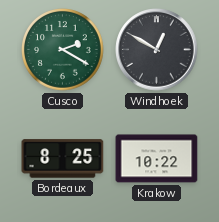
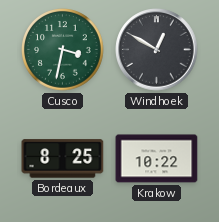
Cusco: 2:20 -> 3:32
